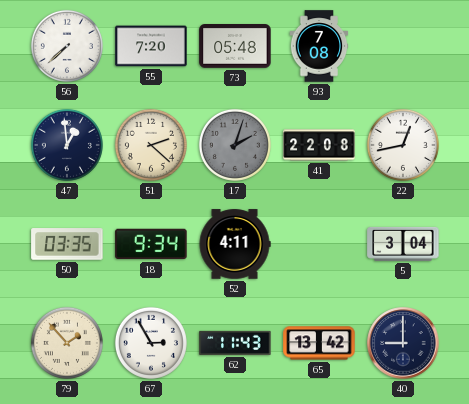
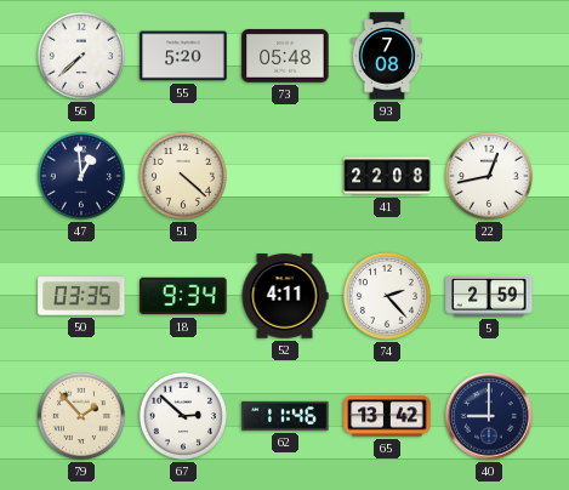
55: 7:20 -> 5:20
51: 2:22 -> 4:22
17: 2:03 -> none
74: none -> 2:23
5: 3:04 -> 2:59
67: 2:55 -> 2:52
62: 11:43 -> 11:46
